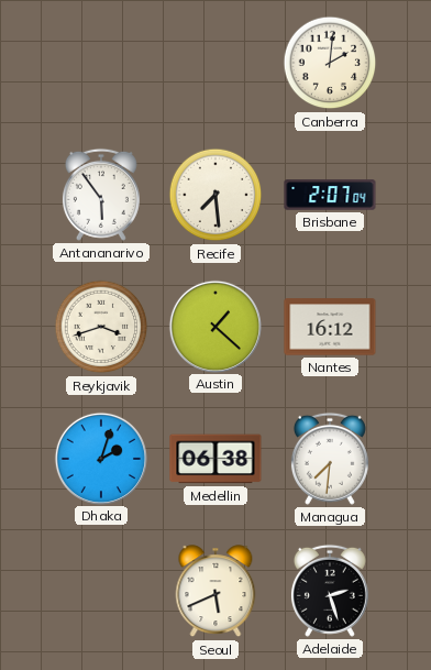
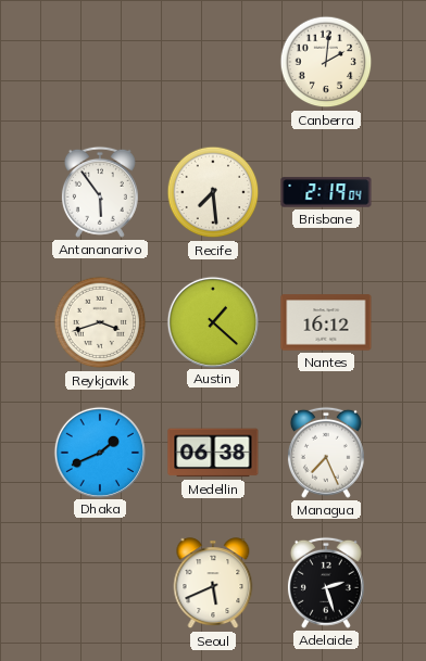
Brisbane: 2:07 -> 2:19
Dhaka: 2:03 -> 1:41
Managua: 7:31 -> 7:26
